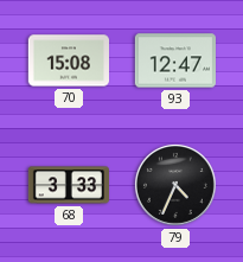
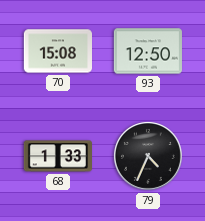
93: 12:47 -> 12:50
68: 3:33 -> 1:33
